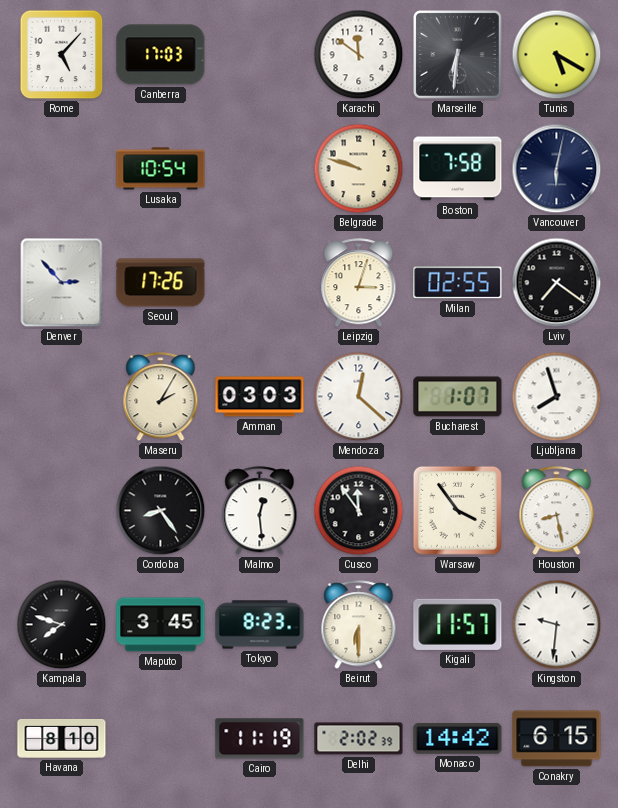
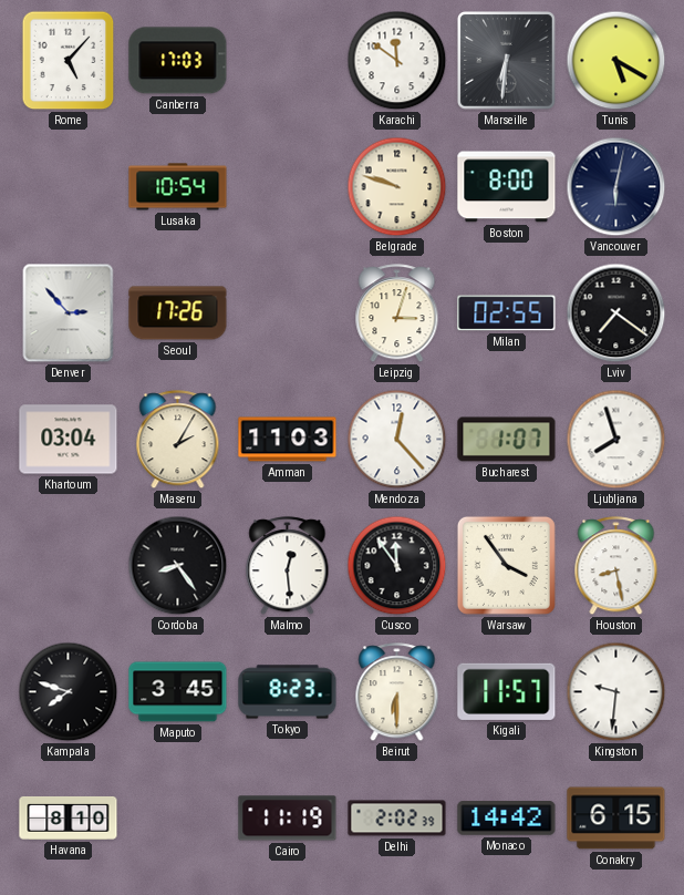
Boston: 7:58 -> 8:00
Khartoum: none -> 03:04
Amman: 03:03 -> 11:03
Mendoza: 12:22 -> 12:23
